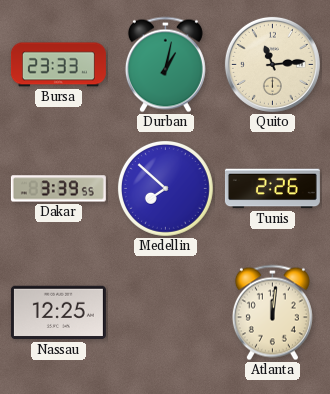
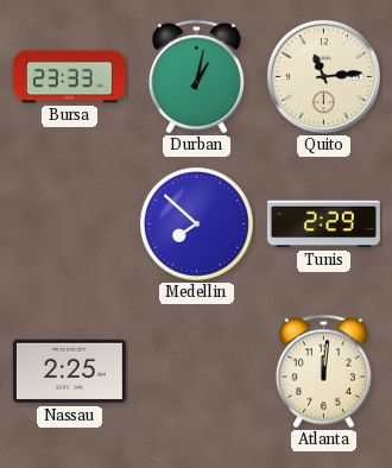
Dakar: 3:39 -> none
Tunis: 2:26 -> 2:29
Nassau: 12:25 -> 2:25
